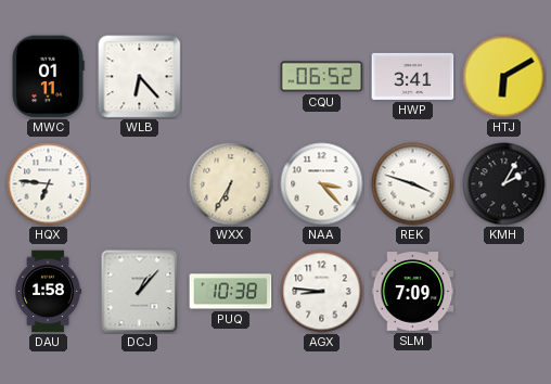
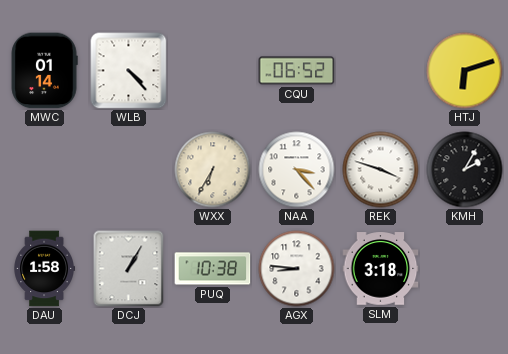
MWC: 01:11 -> 01:14
WLB: 6:23 -> 4:23
HWP: 3:41 -> none
HTJ: 6:10 -> 6:12
HQX: 6:46 -> none
DCJ: 1:07 -> 1:05
SLM: 7:09 -> 3:18
